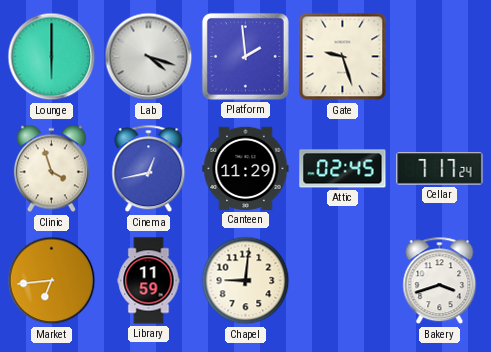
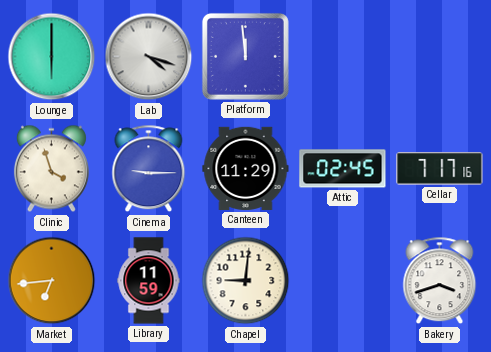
Platform: 1:59 -> 11:59
Gate: 9:27 -> none
Cinema: 12:43 -> 9:15
Cellar: 7:17:24 -> 7:17:16
